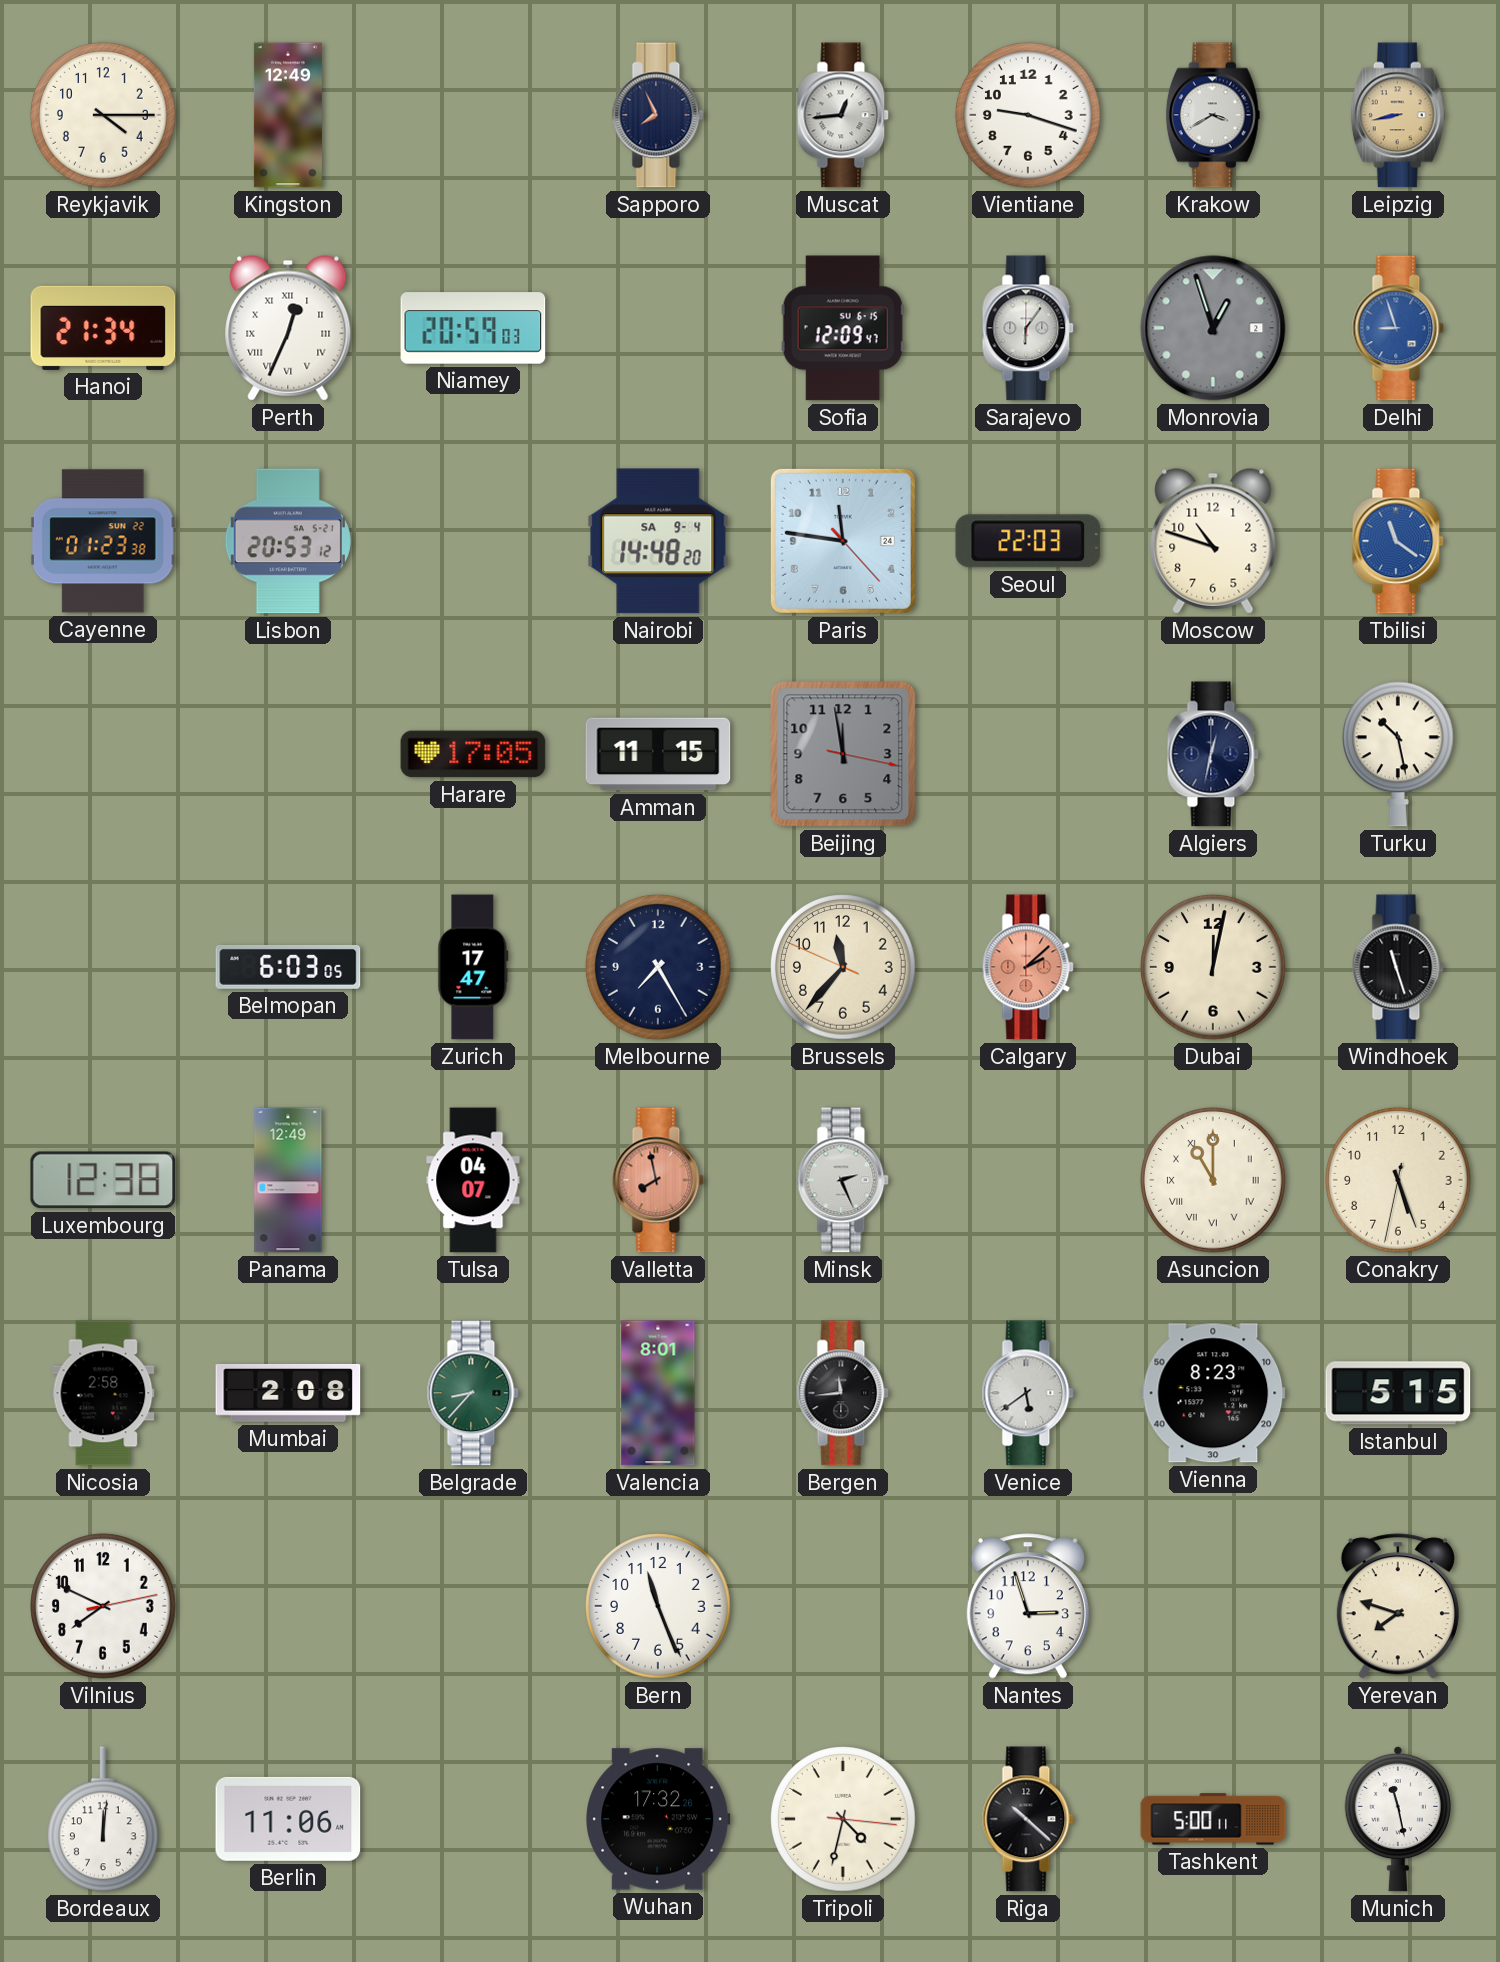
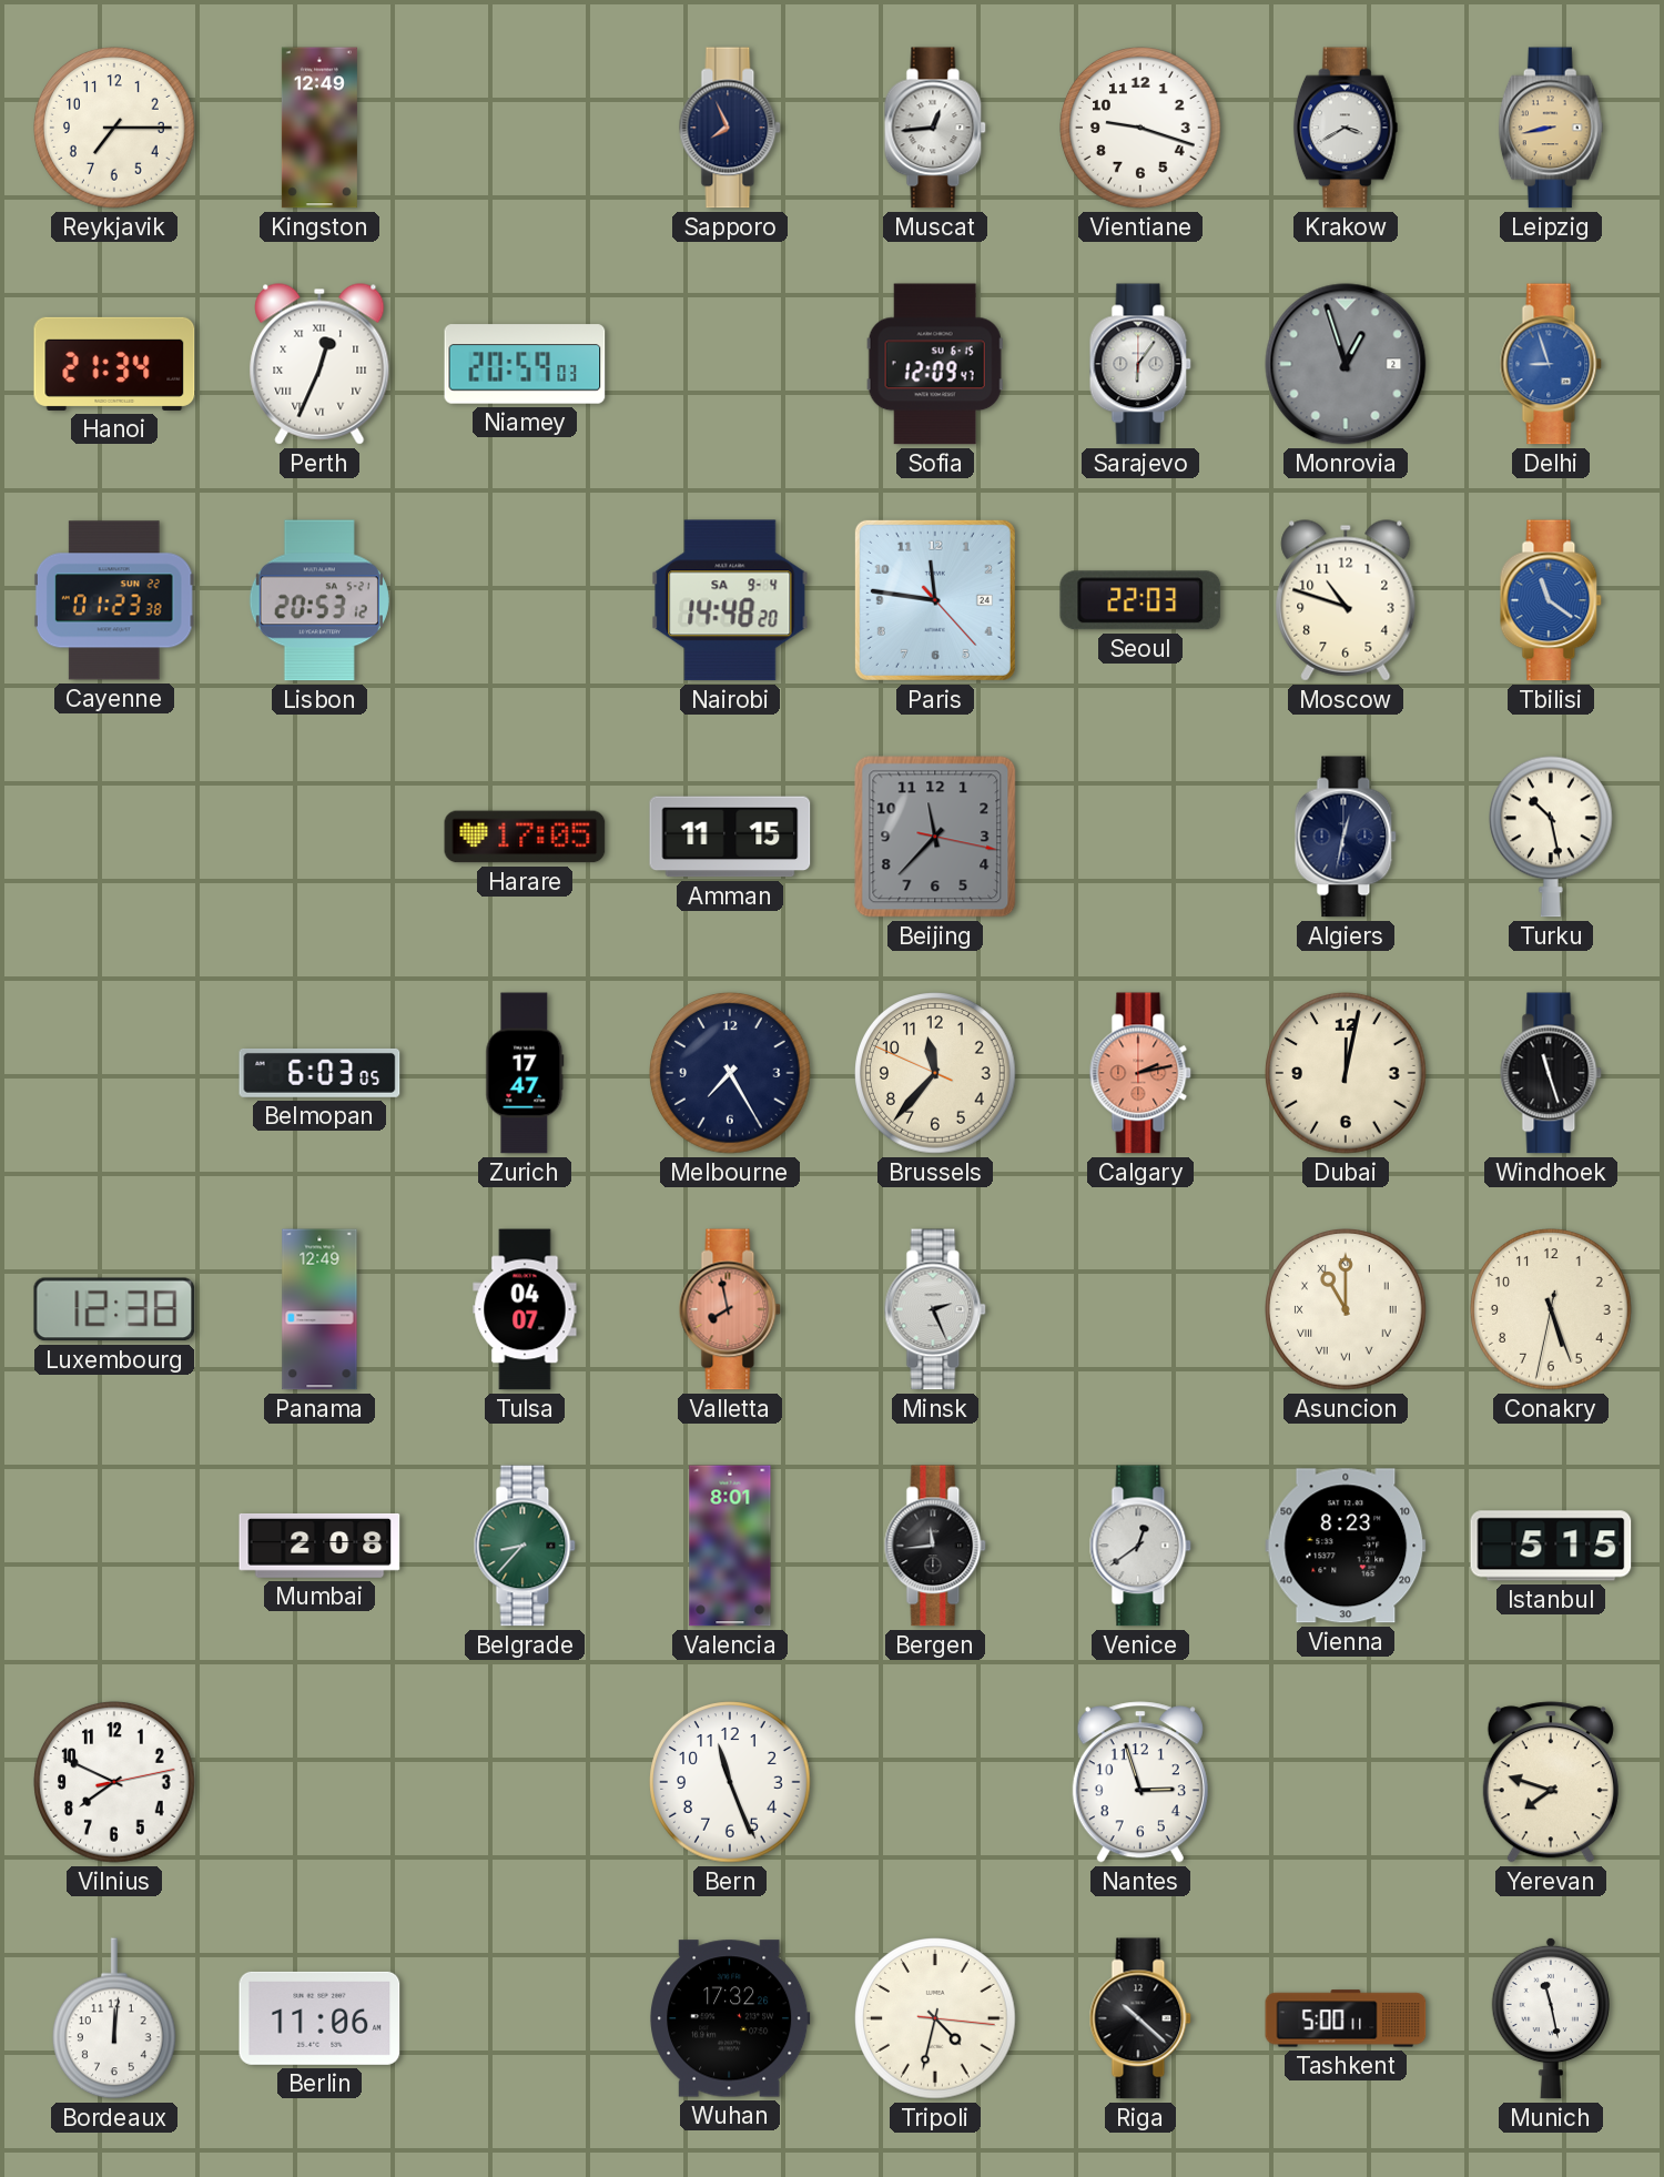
Reykjavik: 4:15 -> 7:15
Beijing: 11:58 -> 11:37
Calgary: 2:08 -> 2:13
Nicosia: 2:58 -> none
Venice: 5:39 -> 12:39
